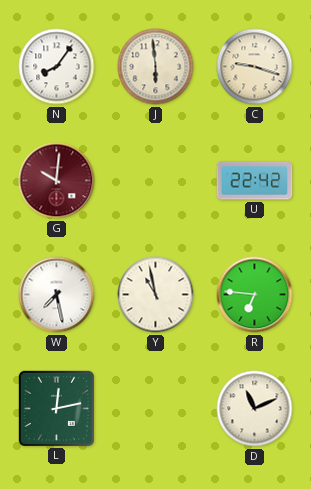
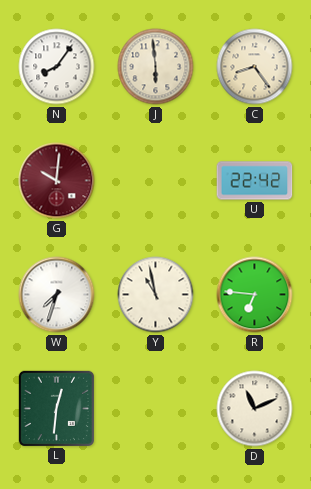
C: 9:18 -> 8:24
W: 7:28 -> 7:33
L: 12:13 -> 12:31
